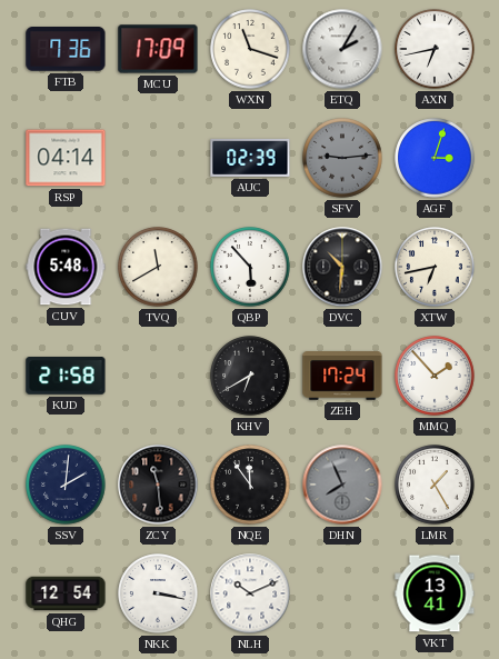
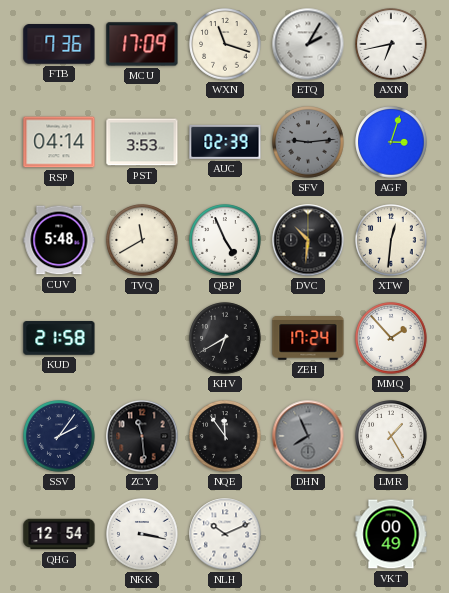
PST: none -> 3:53
QBP: 5:53 -> 4:56
XTW: 6:43 -> 12:31
SSV: 2:01 -> 2:06
VKT: 13:41 -> 00:49
